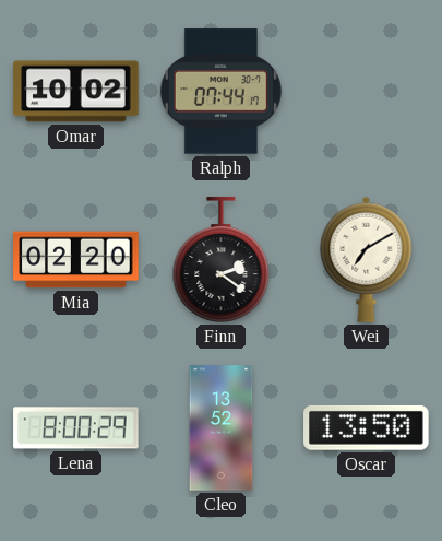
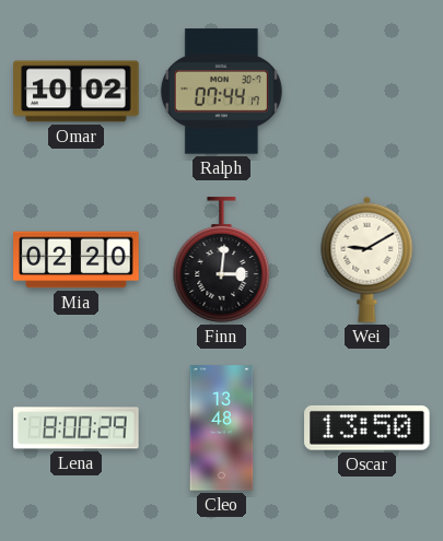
Finn: 2:21 -> 3:01
Wei: 7:10 -> 9:10
Cleo: 13:52 -> 13:48
